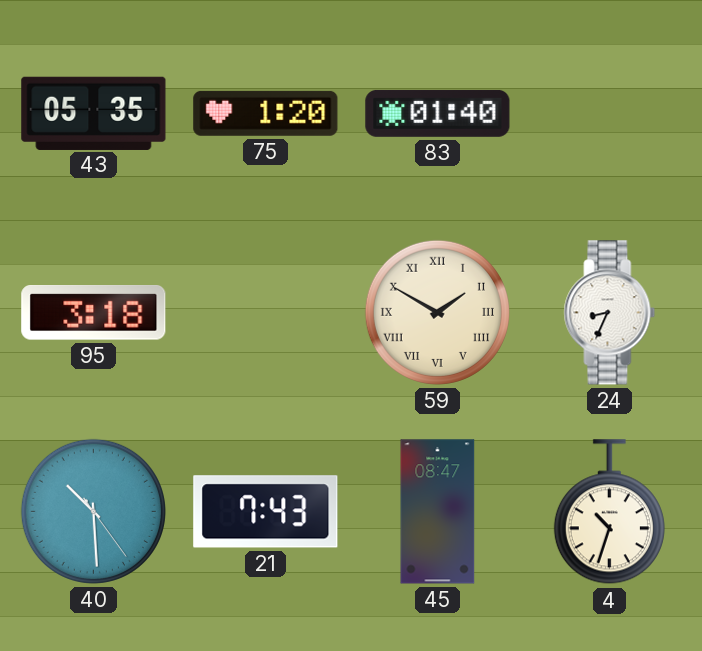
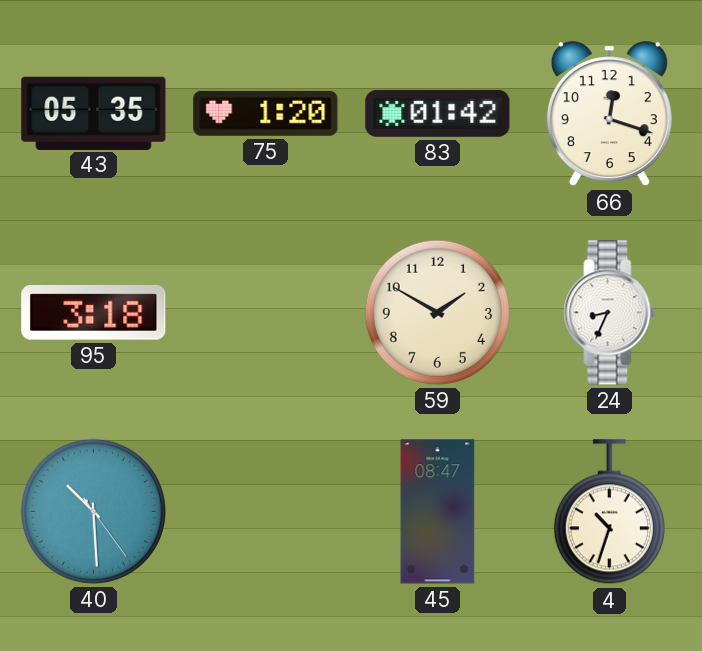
83: 01:40 -> 01:42
66: none -> 12:18
59 numerals: Roman -> Arabic
21: 7:43 -> none
